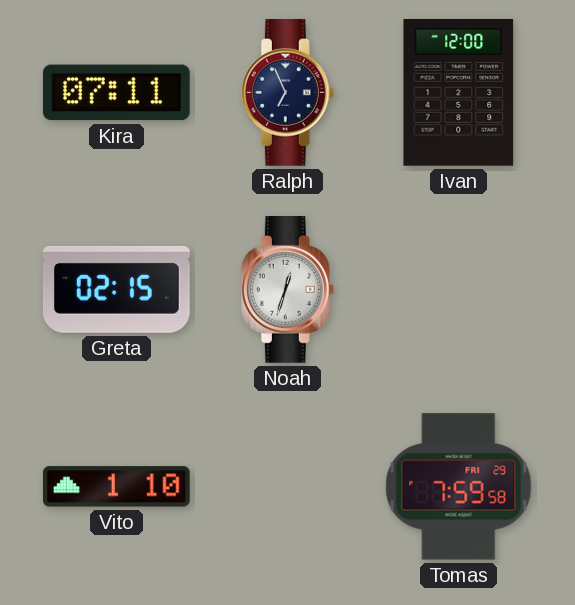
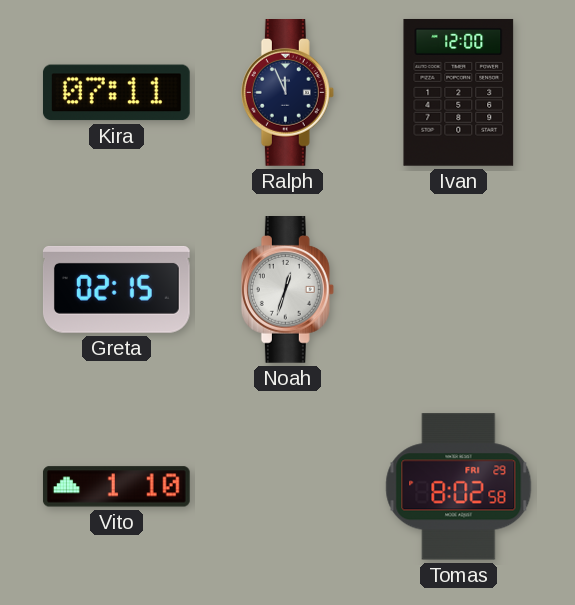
Ralph: 6:56 -> 11:56
Tomas: 7:59 -> 8:02
